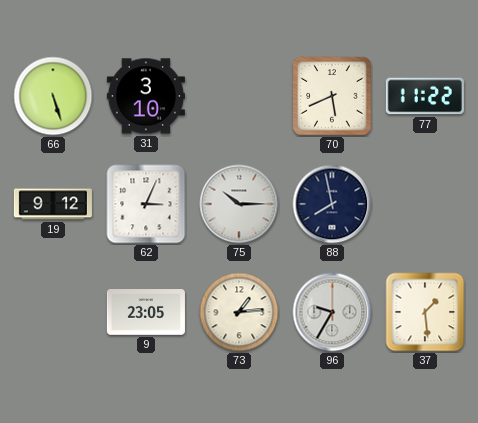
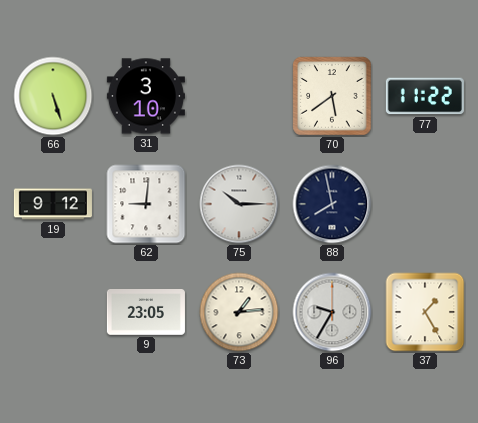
70: 5:41 -> 5:39
62: 3:04 -> 9:01
37: 1:29 -> 1:25
